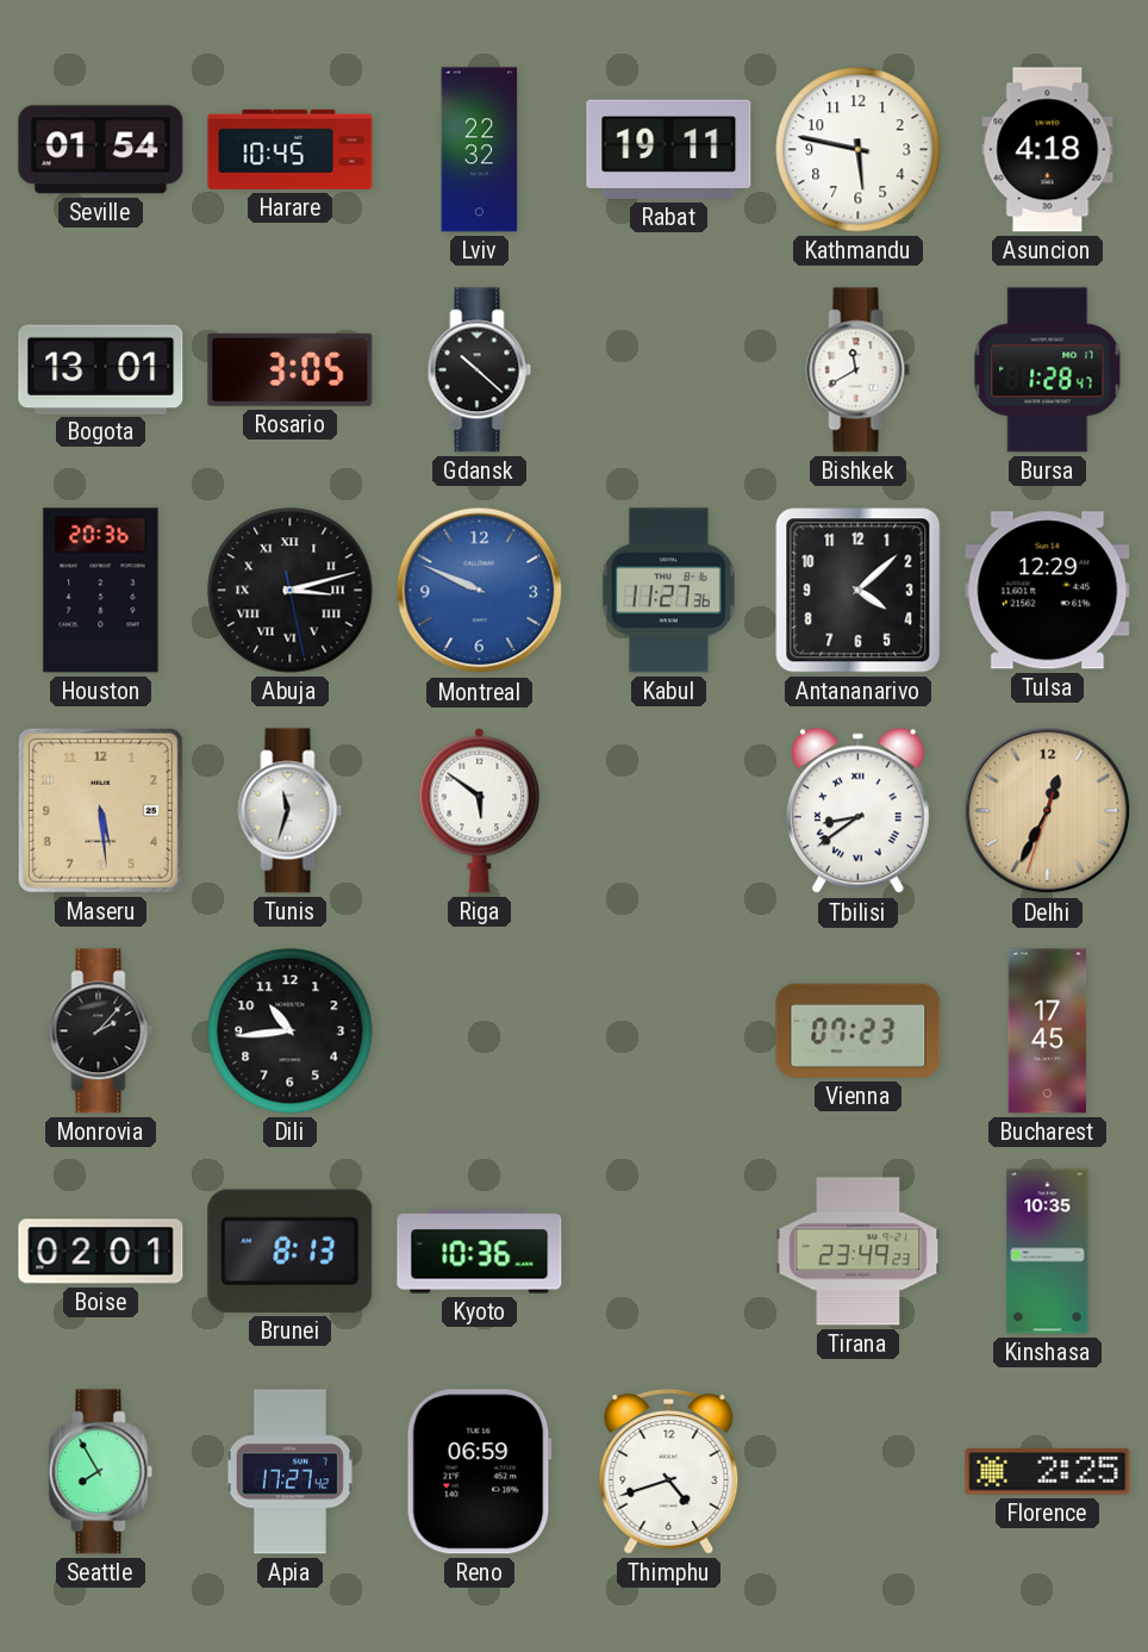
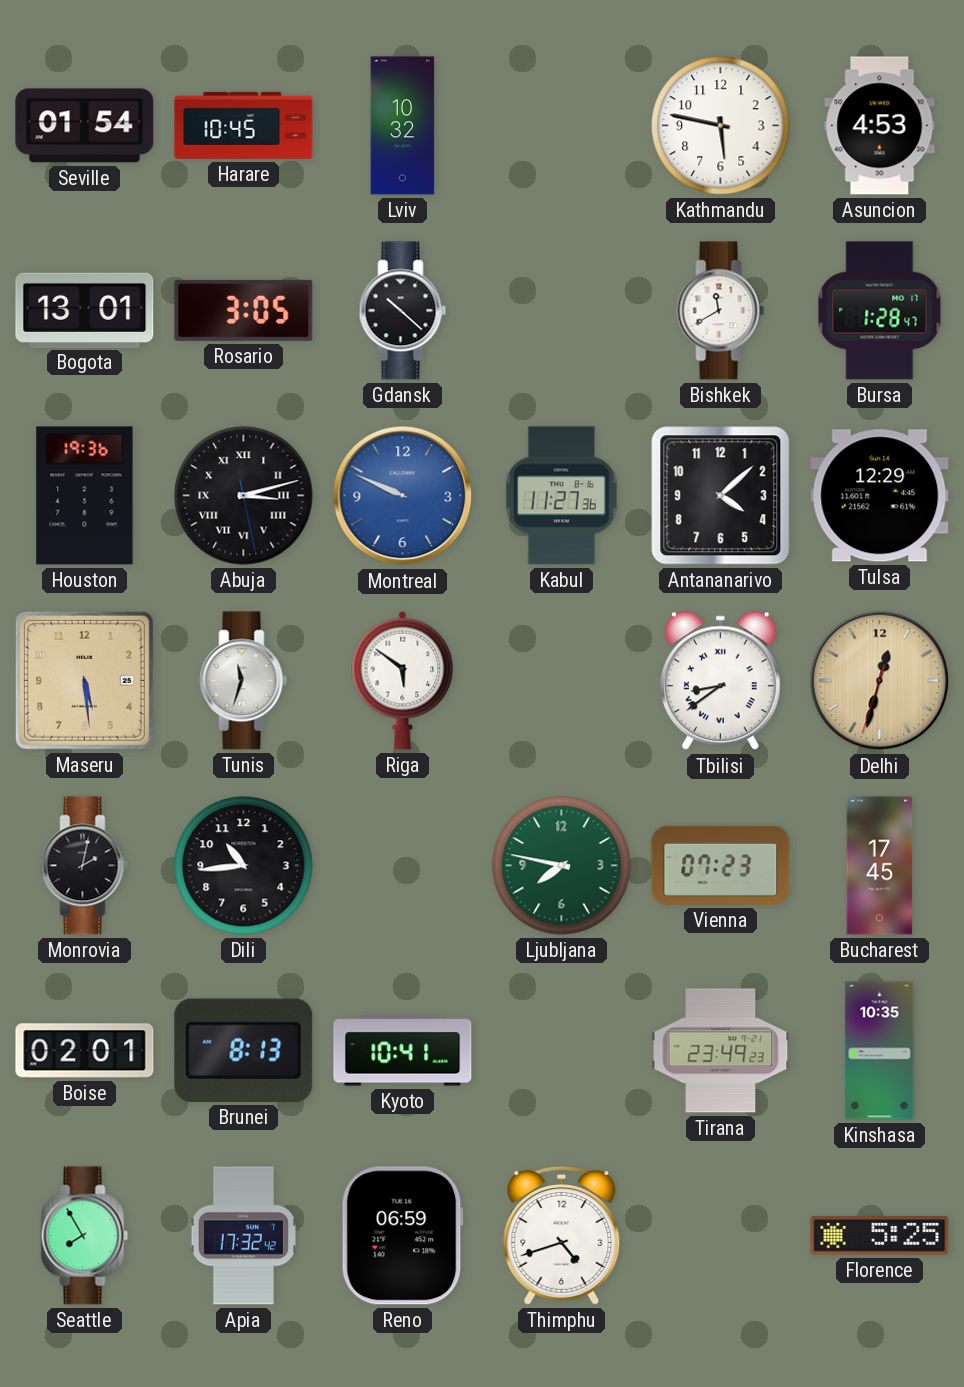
Lviv: 22:32 -> 10:32
Rabat: 19:11 -> none
Asuncion: 4:18 -> 4:53
Houston: 20:36 -> 19:36
Delhi: 12:34 -> 12:32
Monrovia: 2:07 -> 2:02
Ljubljana: none -> 7:47
Kyoto: 10:36 -> 10:41
Apia: 17:27 -> 17:32
Florence: 2:25 -> 5:25
